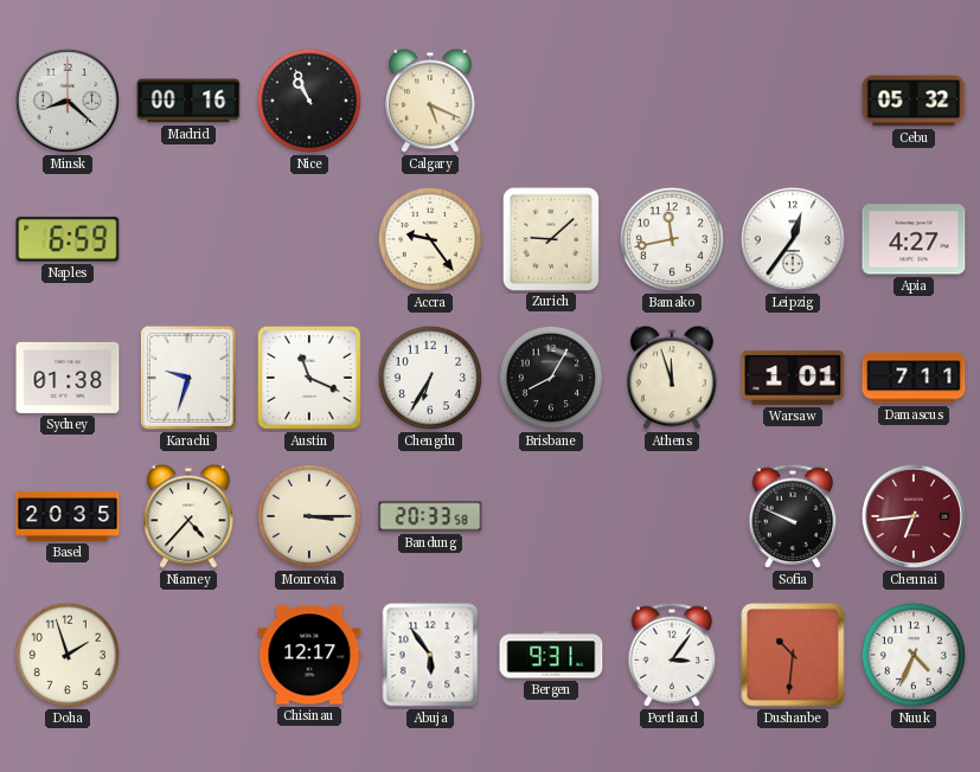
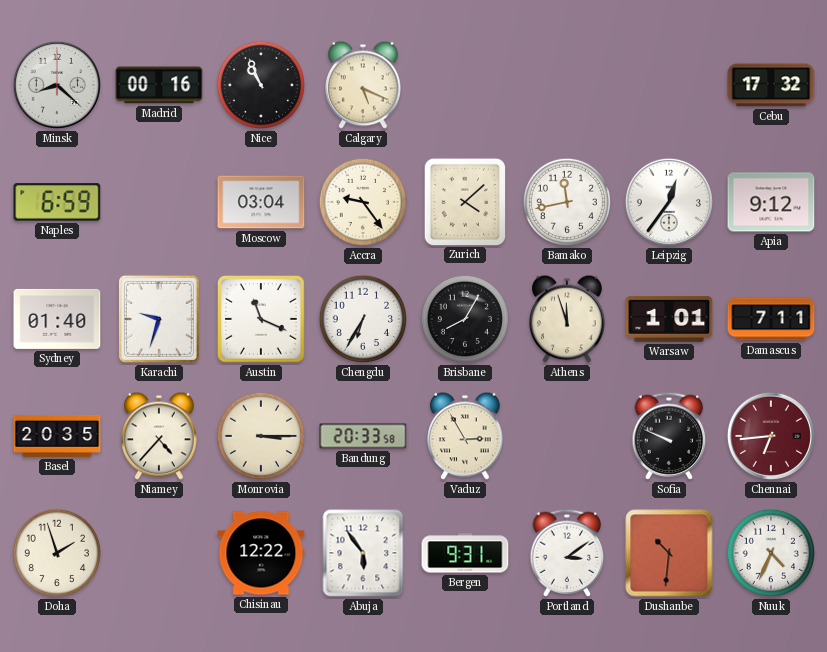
Cebu: 05:32 -> 17:32
Moscow: none -> 03:04
Zurich: 9:08 -> 4:08
Apia: 4:27 -> 9:12
Sydney: 01:38 -> 01:40
Vaduz: none -> 2:55
Chisinau: 12:17 -> 12:22
Portland: 3:06 -> 3:09
